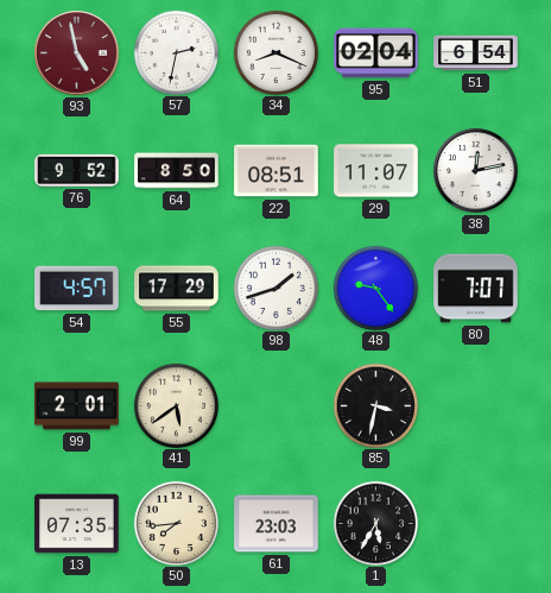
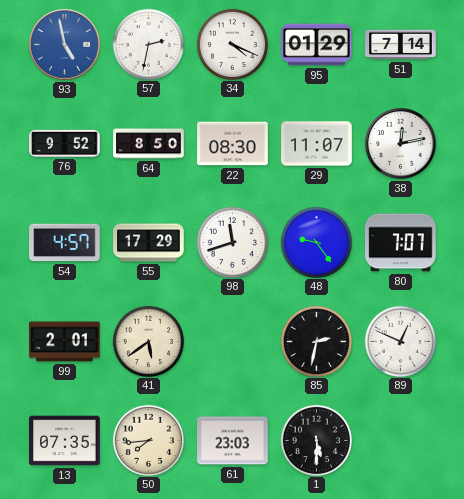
93 dial: burgundy -> blue
34: 8:19 -> 4:19
95: 02:04 -> 01:29
51: 6:54 -> 7:14
22: 08:51 -> 08:30
98: 1:42 -> 11:42
85: 3:32 -> 2:32
89: none -> 12:49
1: 5:35 -> 5:30
